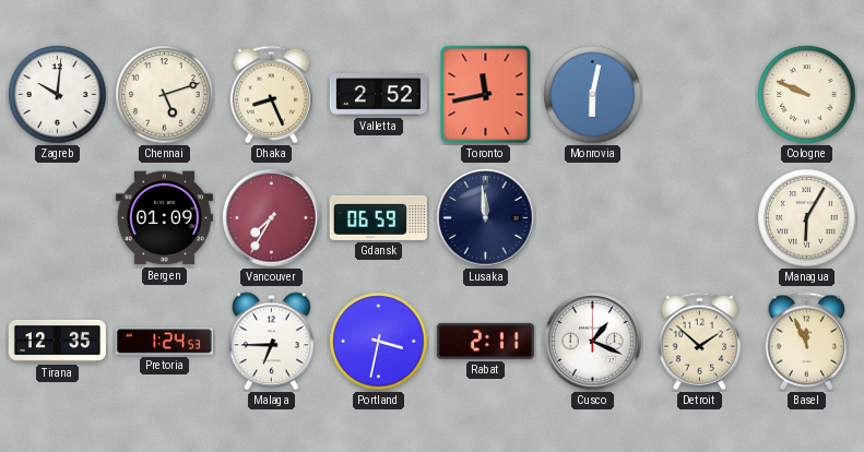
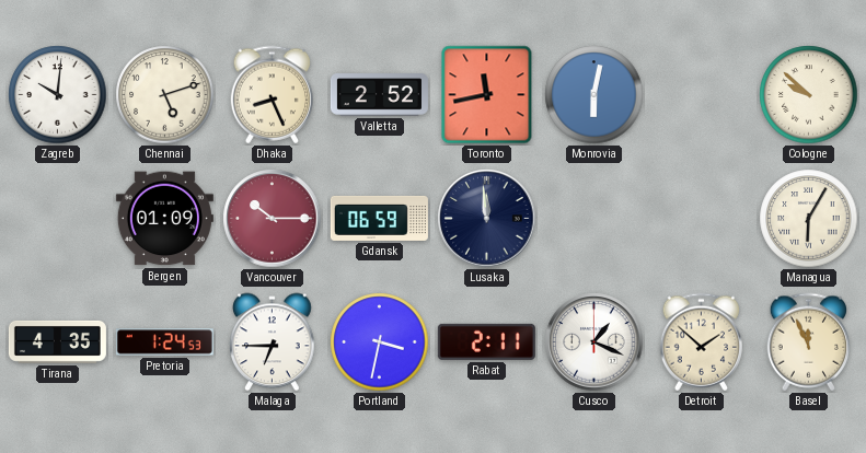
Cologne: 9:49 -> 9:52
Vancouver: 7:35 -> 10:15
Tirana: 12:35 -> 4:35
